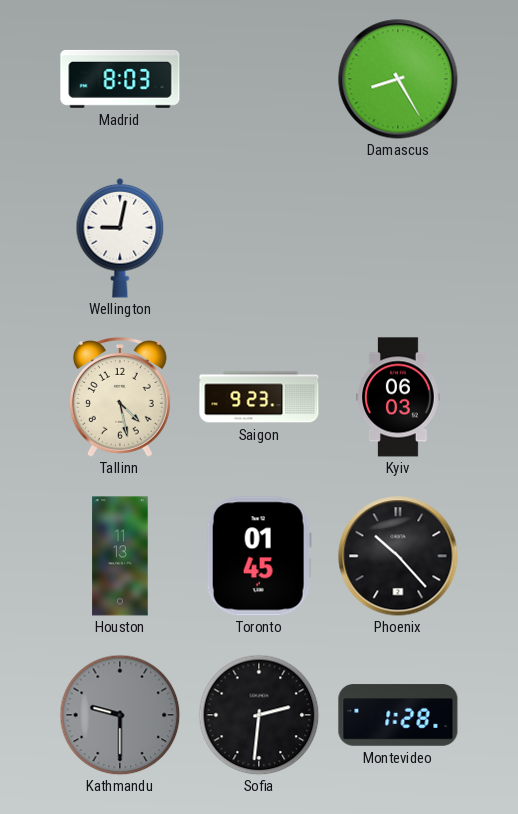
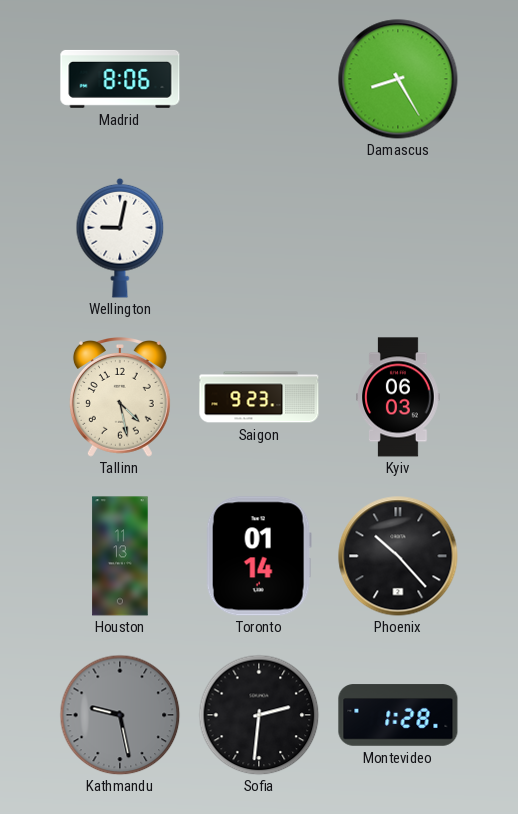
Madrid: 8:03 -> 8:06
Toronto: 01:45 -> 01:14
Kathmandu: 9:30 -> 9:28
